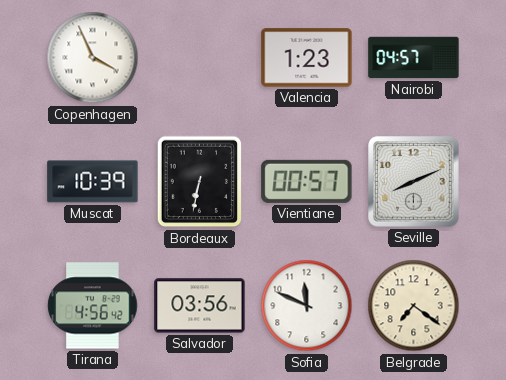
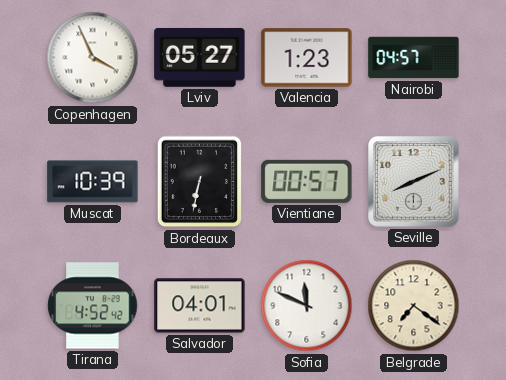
Lviv: none -> 05:27
Tirana: 4:56 -> 4:52
Salvador: 03:56 -> 04:01
